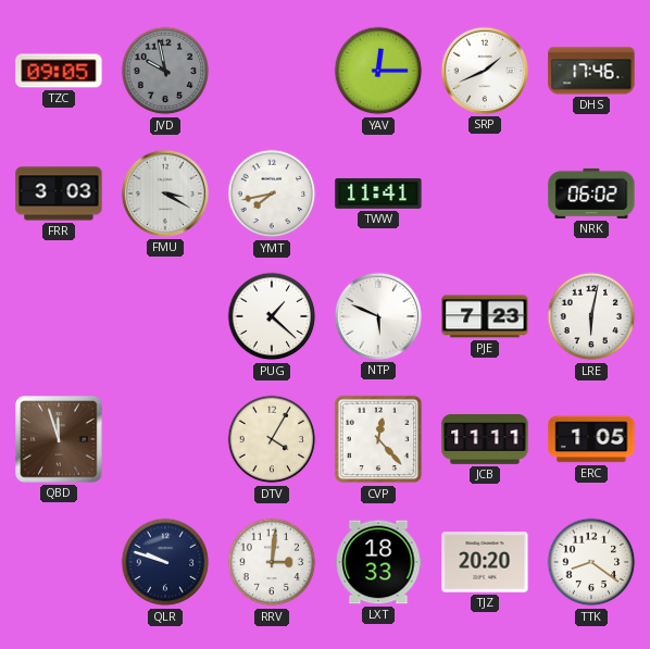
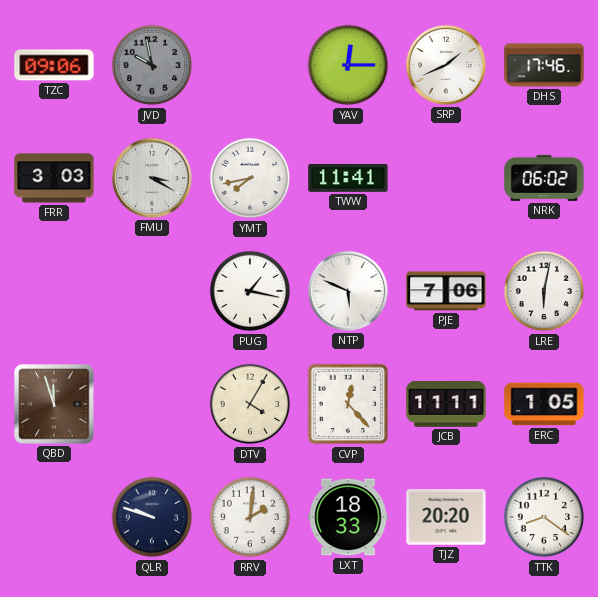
TZC: 09:05 -> 09:06
PUG: 1:22 -> 1:17
PJE: 7:23 -> 7:06
RRV: 3:01 -> 2:01
